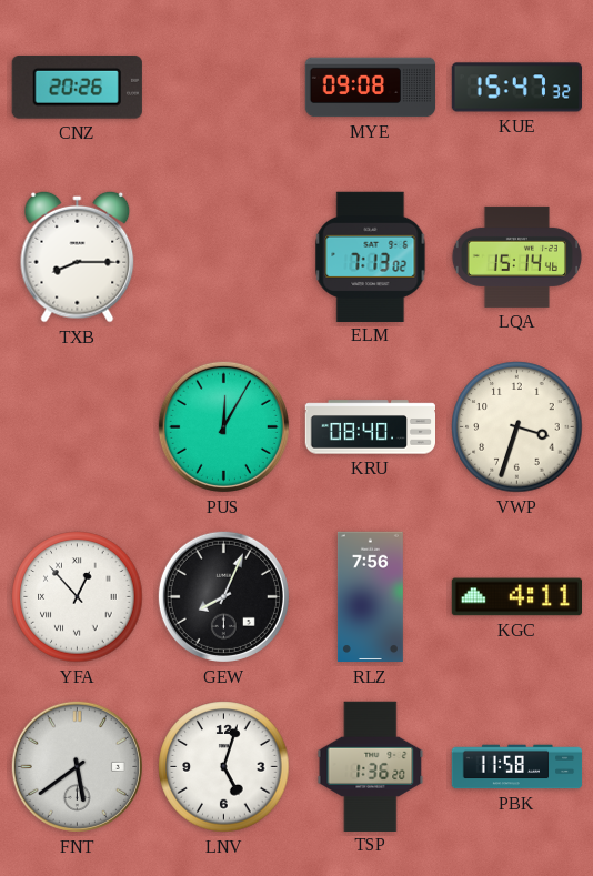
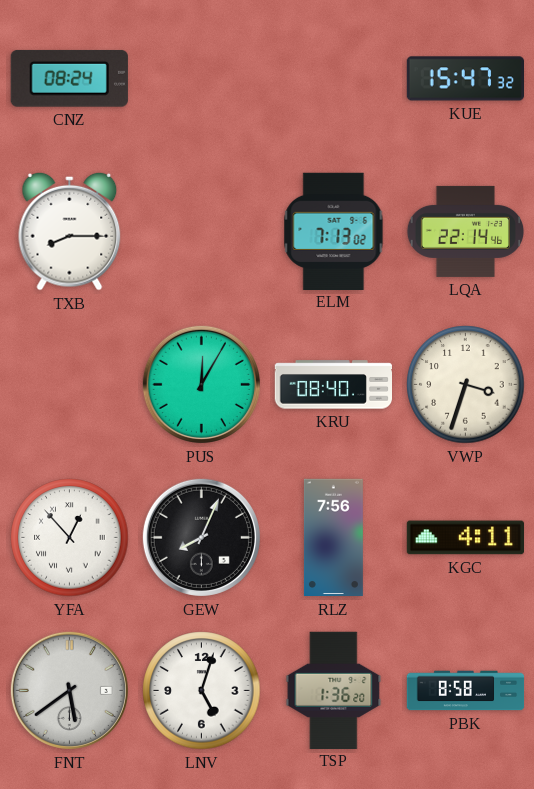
CNZ: 20:26 -> 08:24
MYE: 09:08 -> none
LQA: 15:14 -> 22:14
PBK: 11:58 -> 8:58
